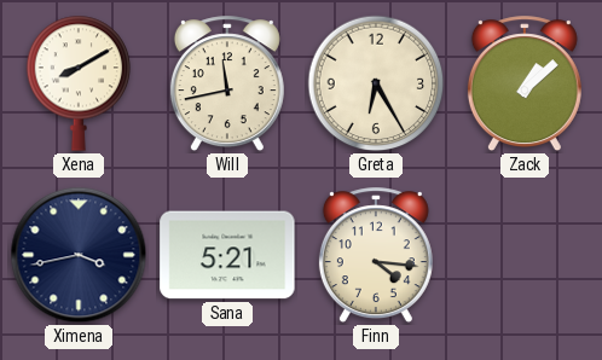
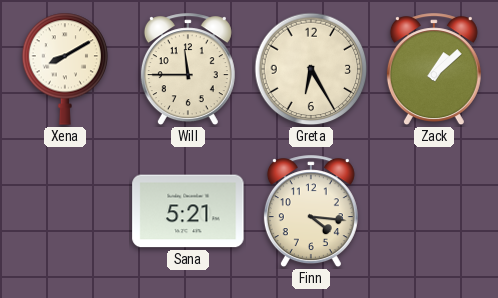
Will: 11:43 -> 11:45
Ximena: 3:43 -> none
